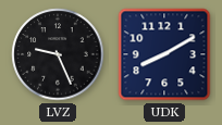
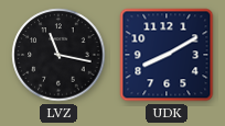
LVZ: 9:26 -> 11:17
